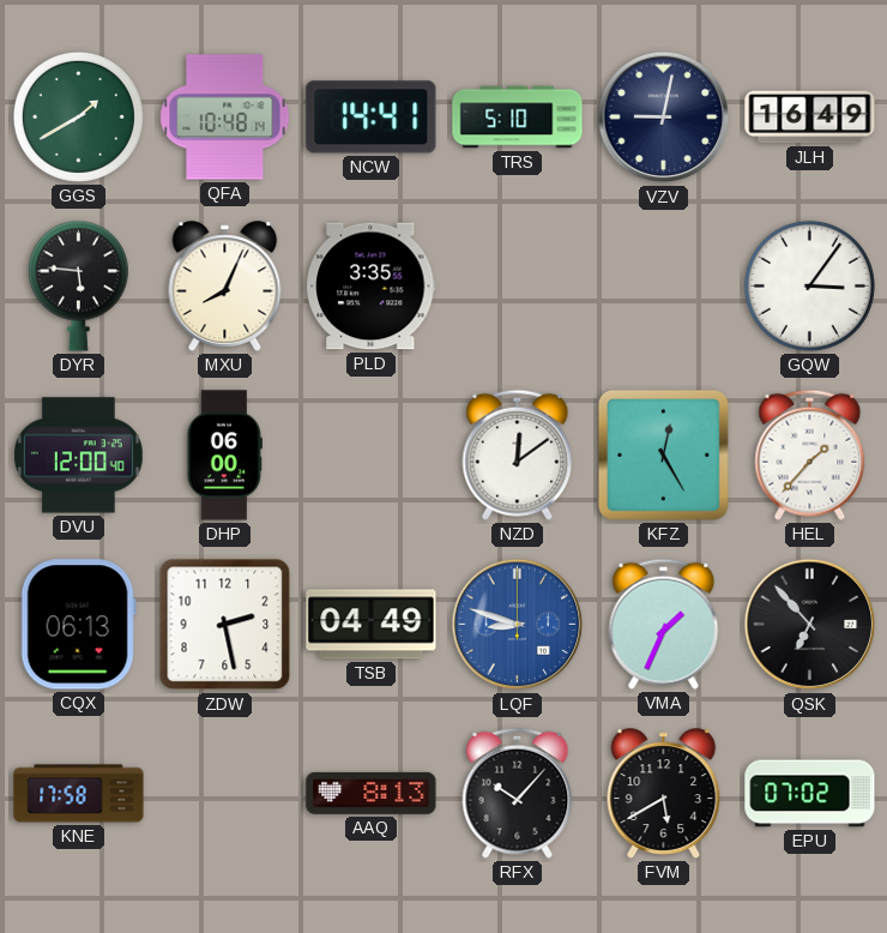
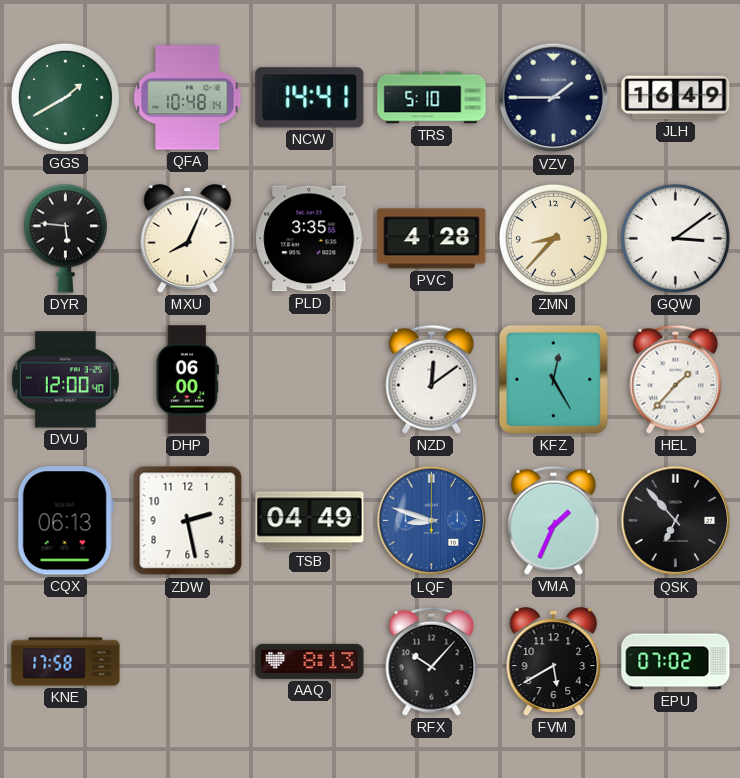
VZV: 9:02 -> 1:45
PVC: none -> 4:28
ZMN: none -> 8:37
GQW: 3:06 -> 3:09
